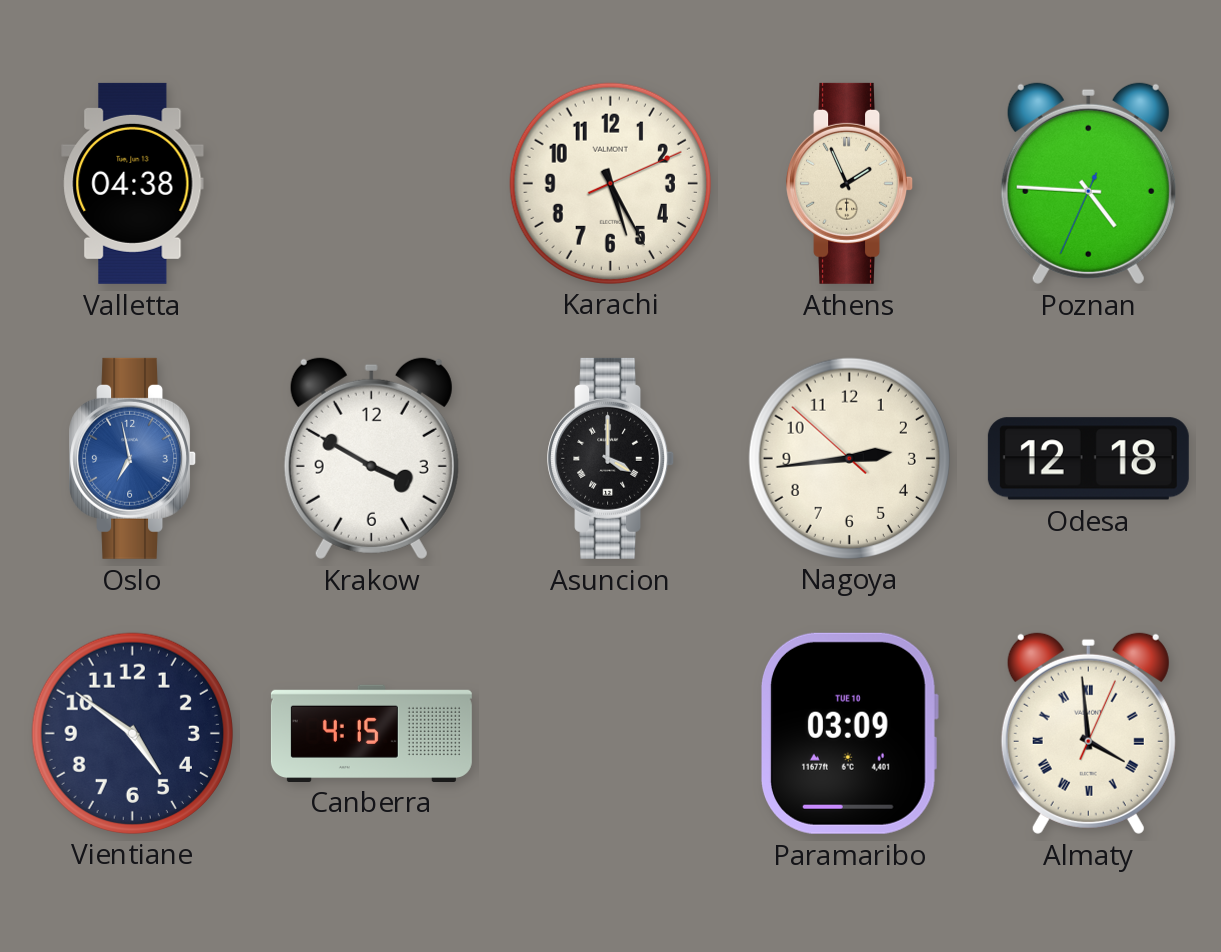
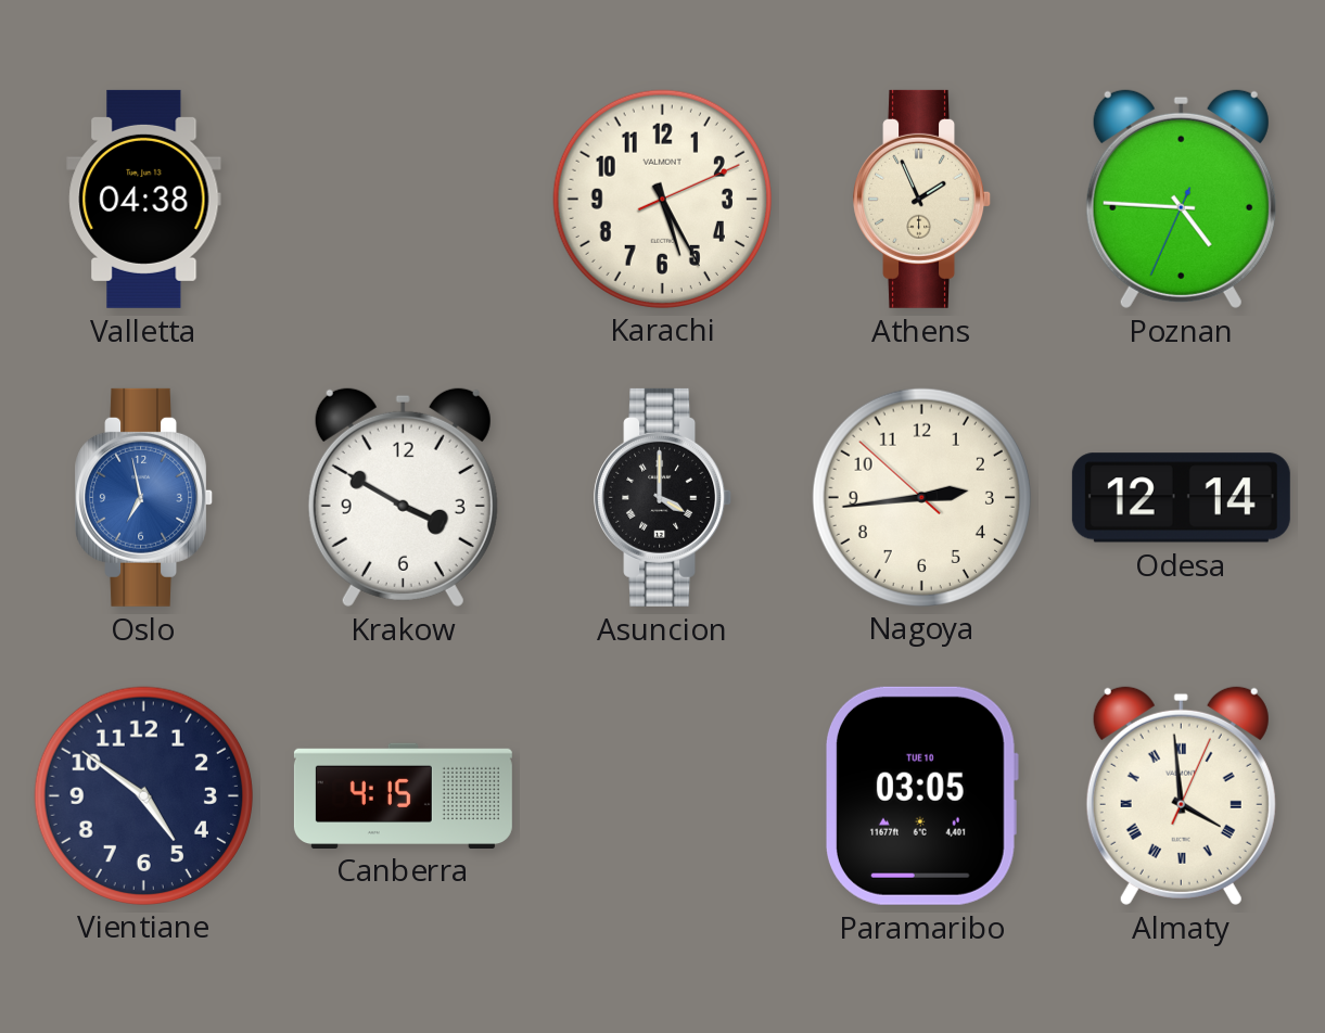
Odesa: 12:18 -> 12:14
Paramaribo: 03:09 -> 03:05
